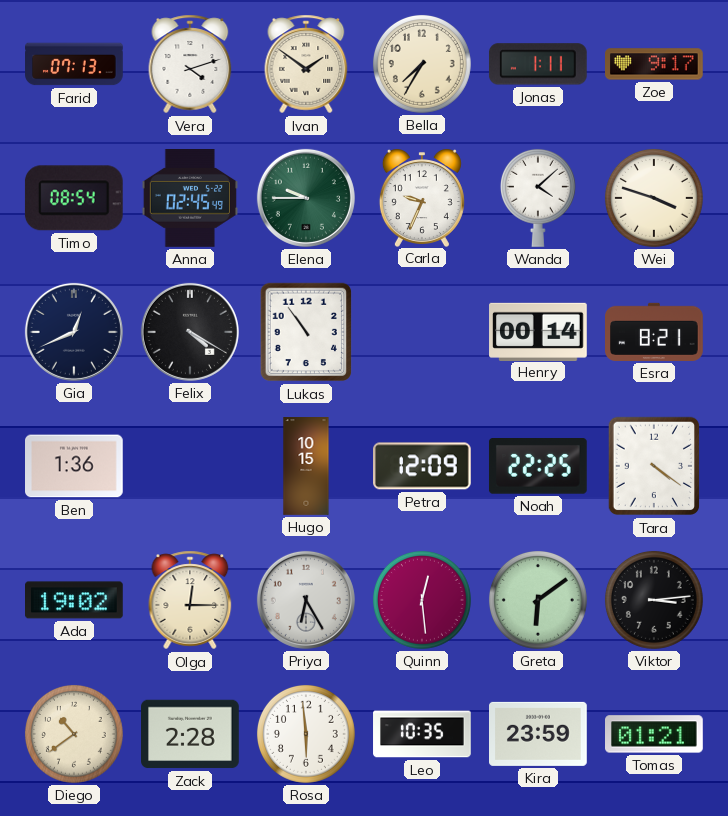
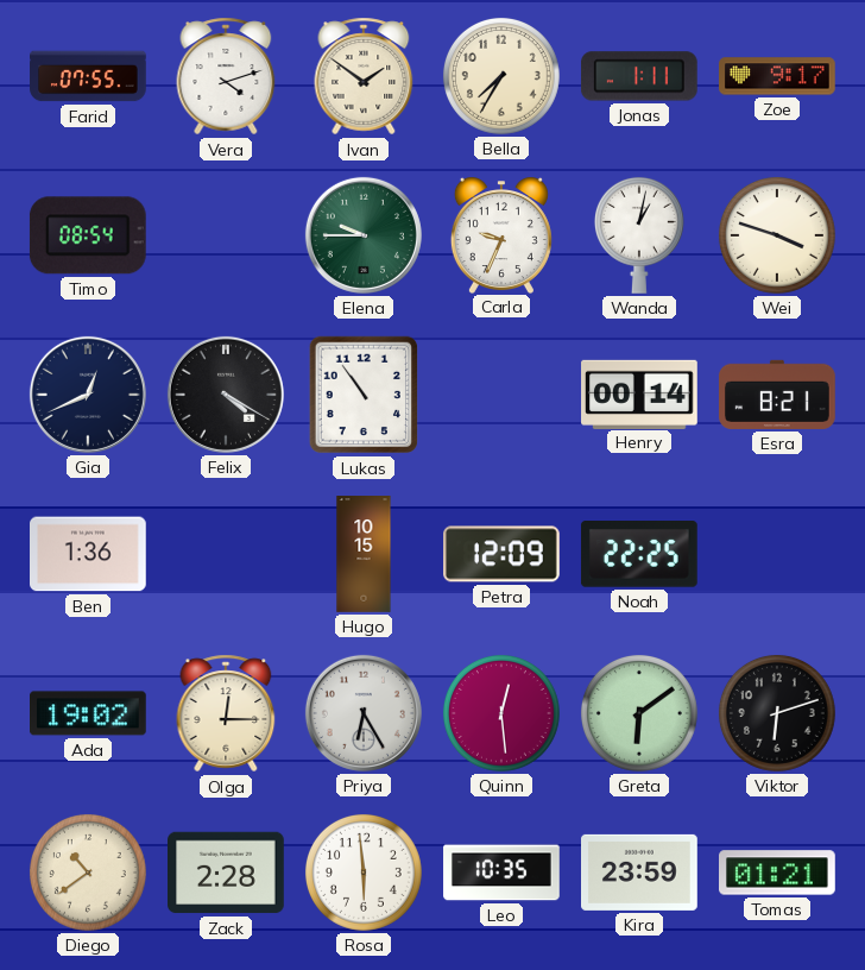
Farid: 07:13 -> 07:55
Anna: 02:45 -> none
Wanda: 4:08 -> 1:02
Tara: 4:21 -> none
Viktor: 3:14 -> 6:12
